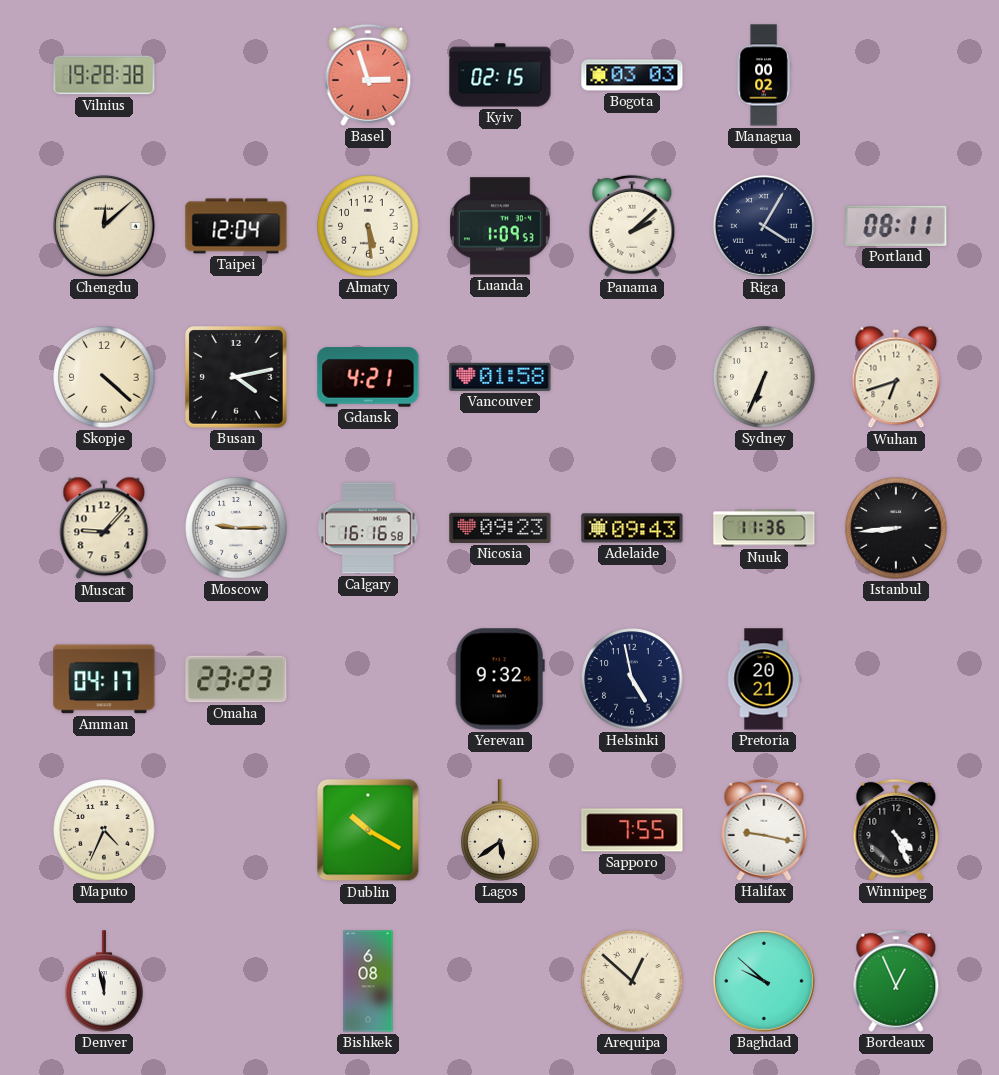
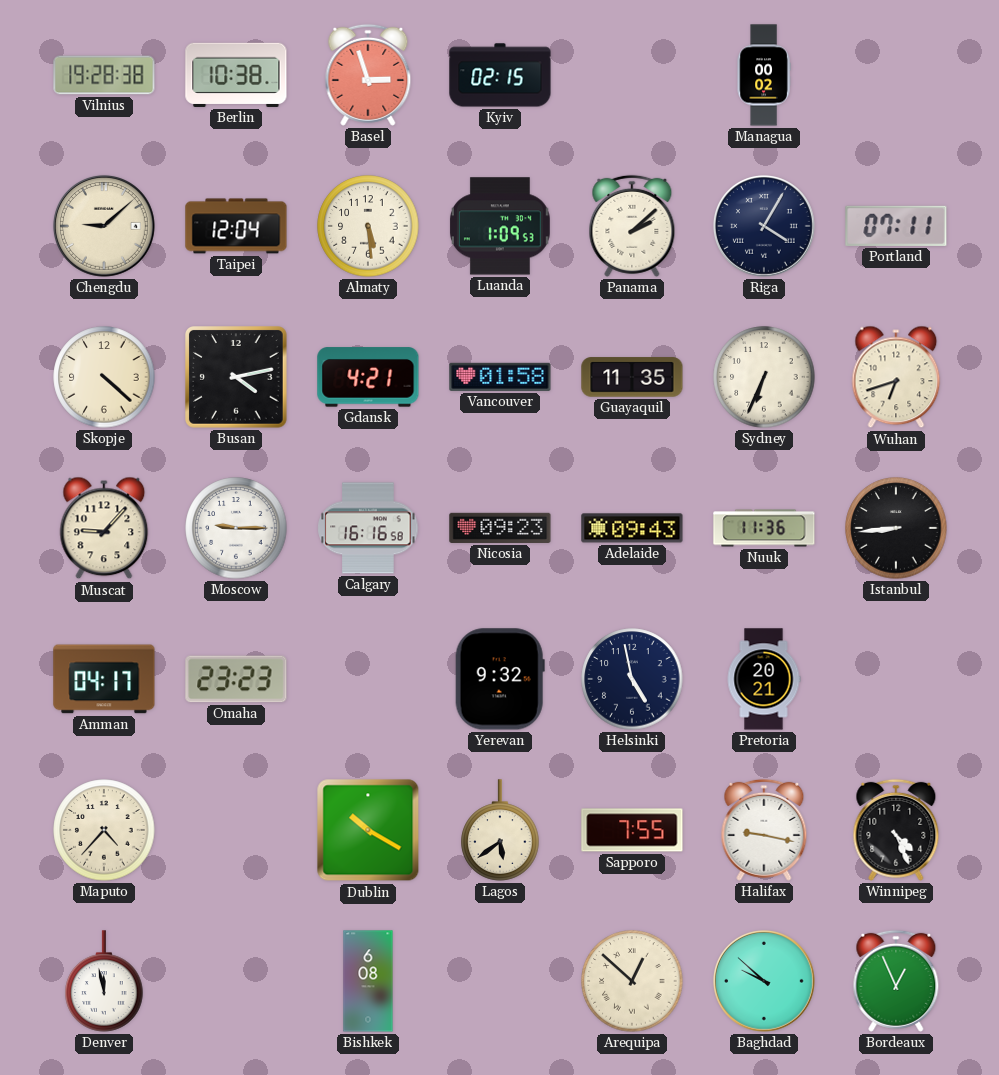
Berlin: none -> 10:38
Bogota: 03:03 -> none
Chengdu: 12:08 -> 9:08
Portland: 08:11 -> 07:11
Guayaquil: none -> 11:35
Maputo: 4:34 -> 4:37
